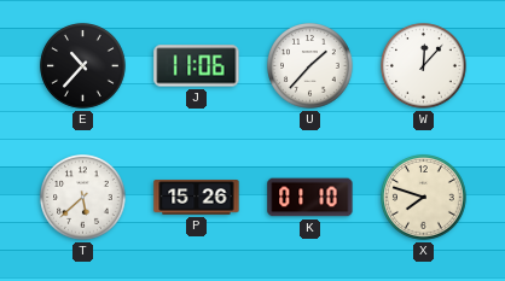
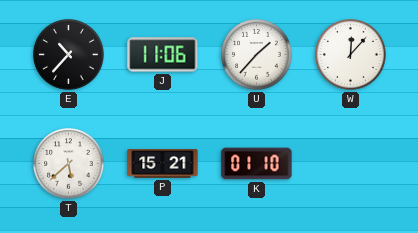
P: 15:26 -> 15:21
X: 7:48 -> none
